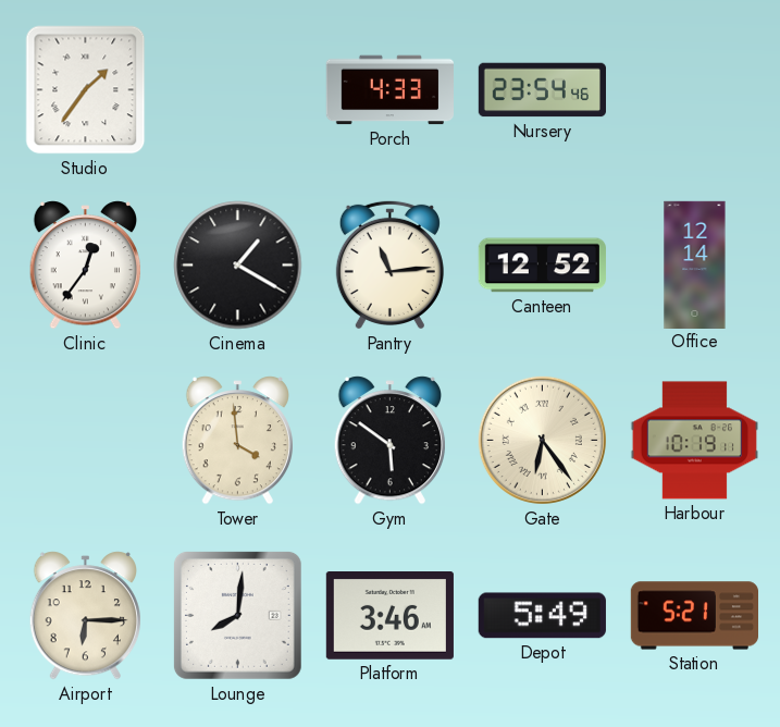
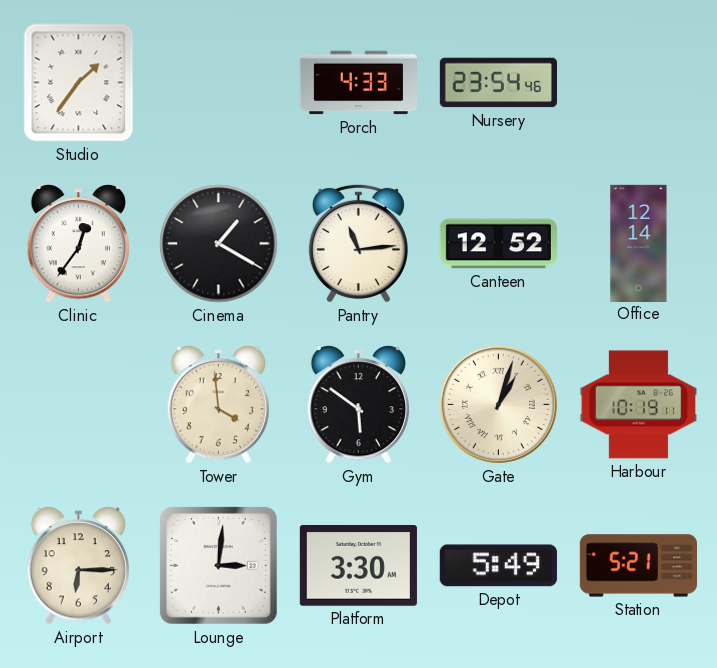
Gate: 6:24 -> 1:03
Lounge: 8:01 -> 3:01
Platform: 3:46 -> 3:30
